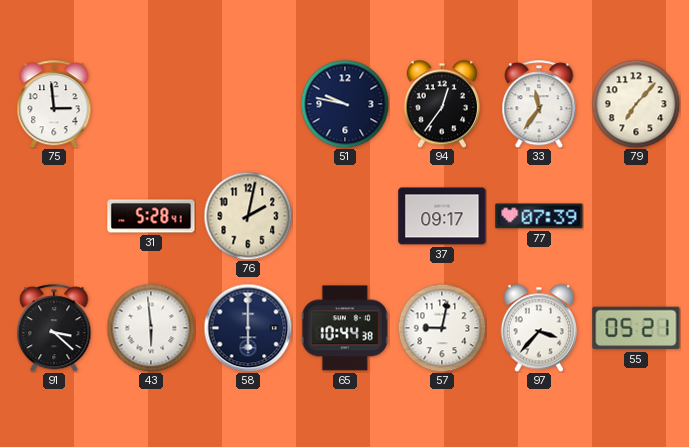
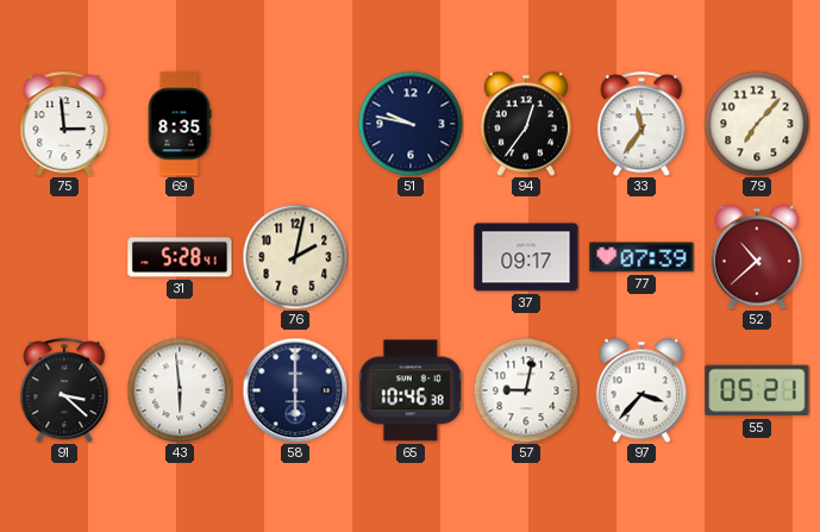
69: none -> 8:35
52: none -> 10:38
65: 10:44 -> 10:46
